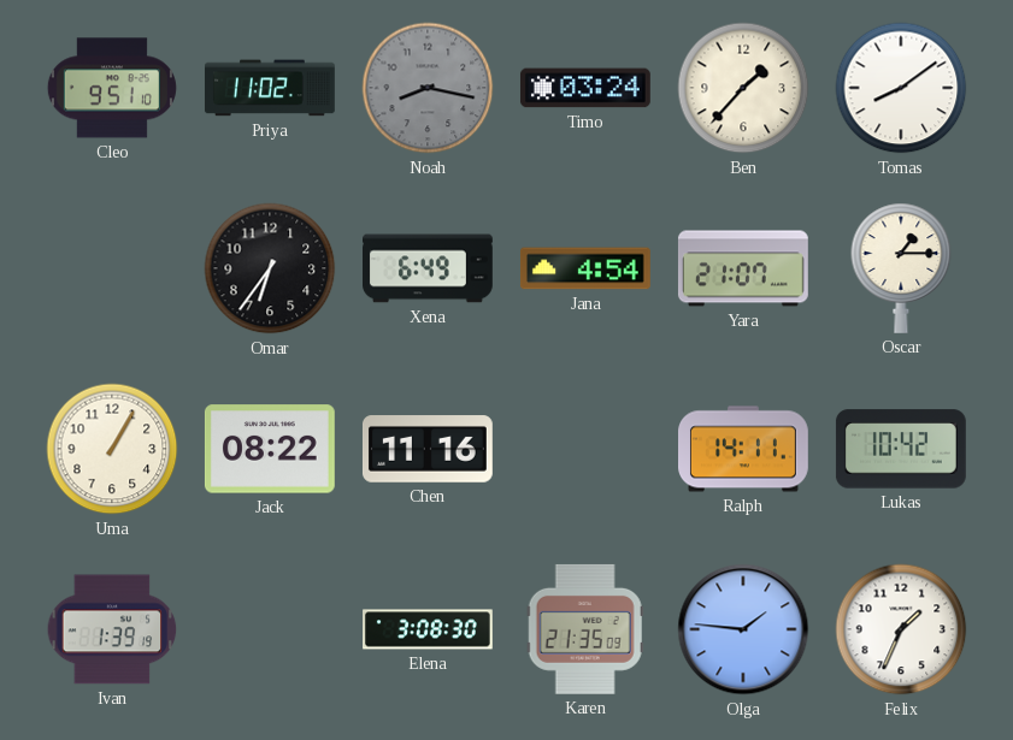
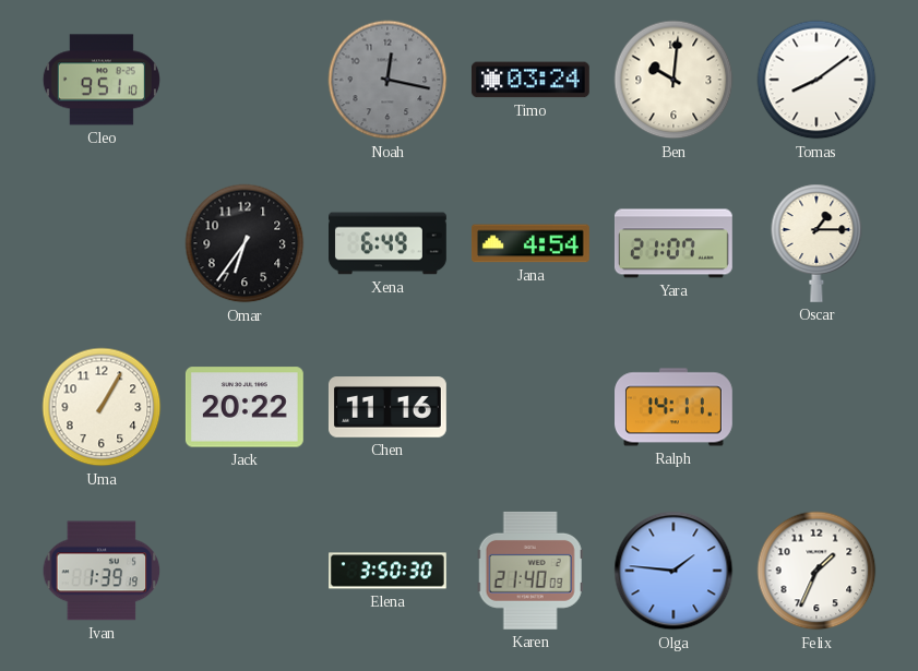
Priya: 11:02 -> none
Noah: 8:17 -> 12:17
Ben: 1:37 -> 10:01
Jack: 08:22 -> 20:22
Lukas: 10:42 -> none
Elena: 3:08 -> 3:50
Karen: 21:35 -> 21:40
